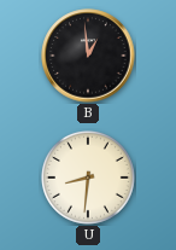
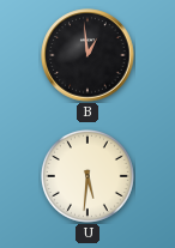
U: 8:31 -> 5:31
